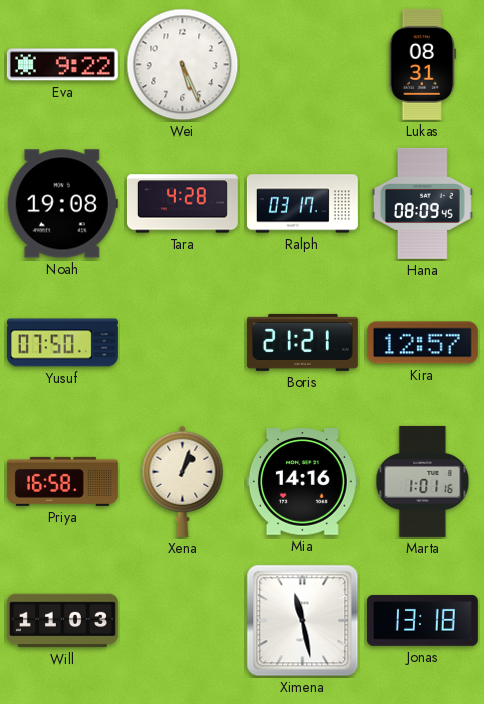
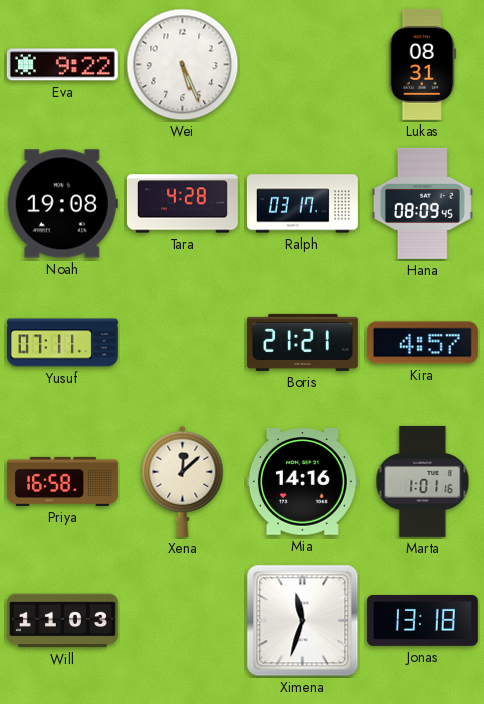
Yusuf: 07:50 -> 07:11
Kira: 12:57 -> 4:57
Xena: 1:03 -> 12:08
Ximena: 11:28 -> 11:33
